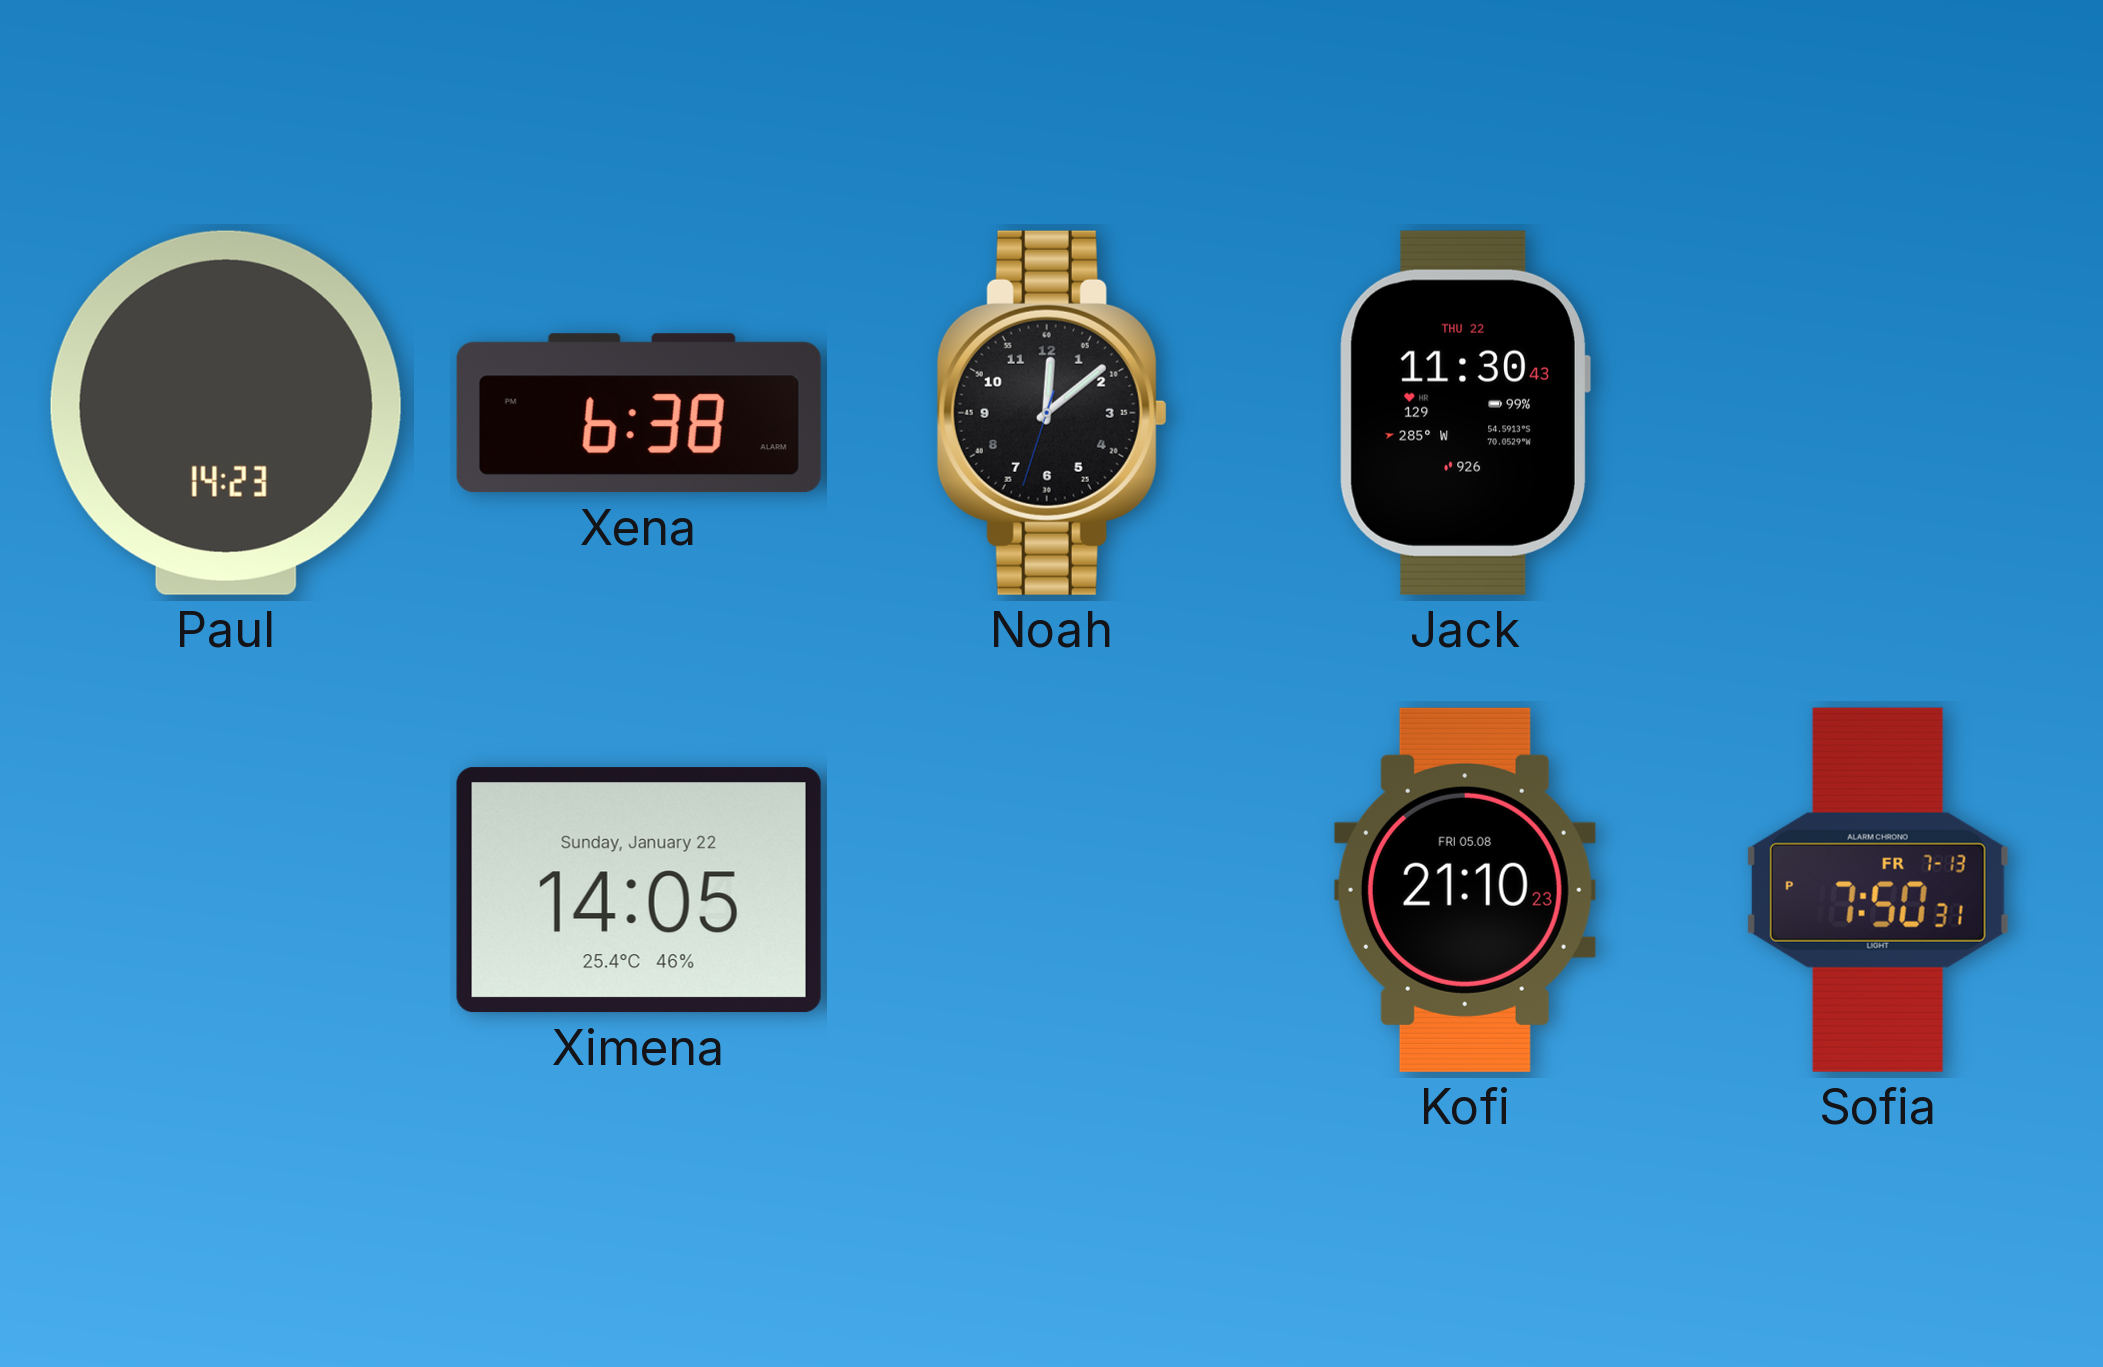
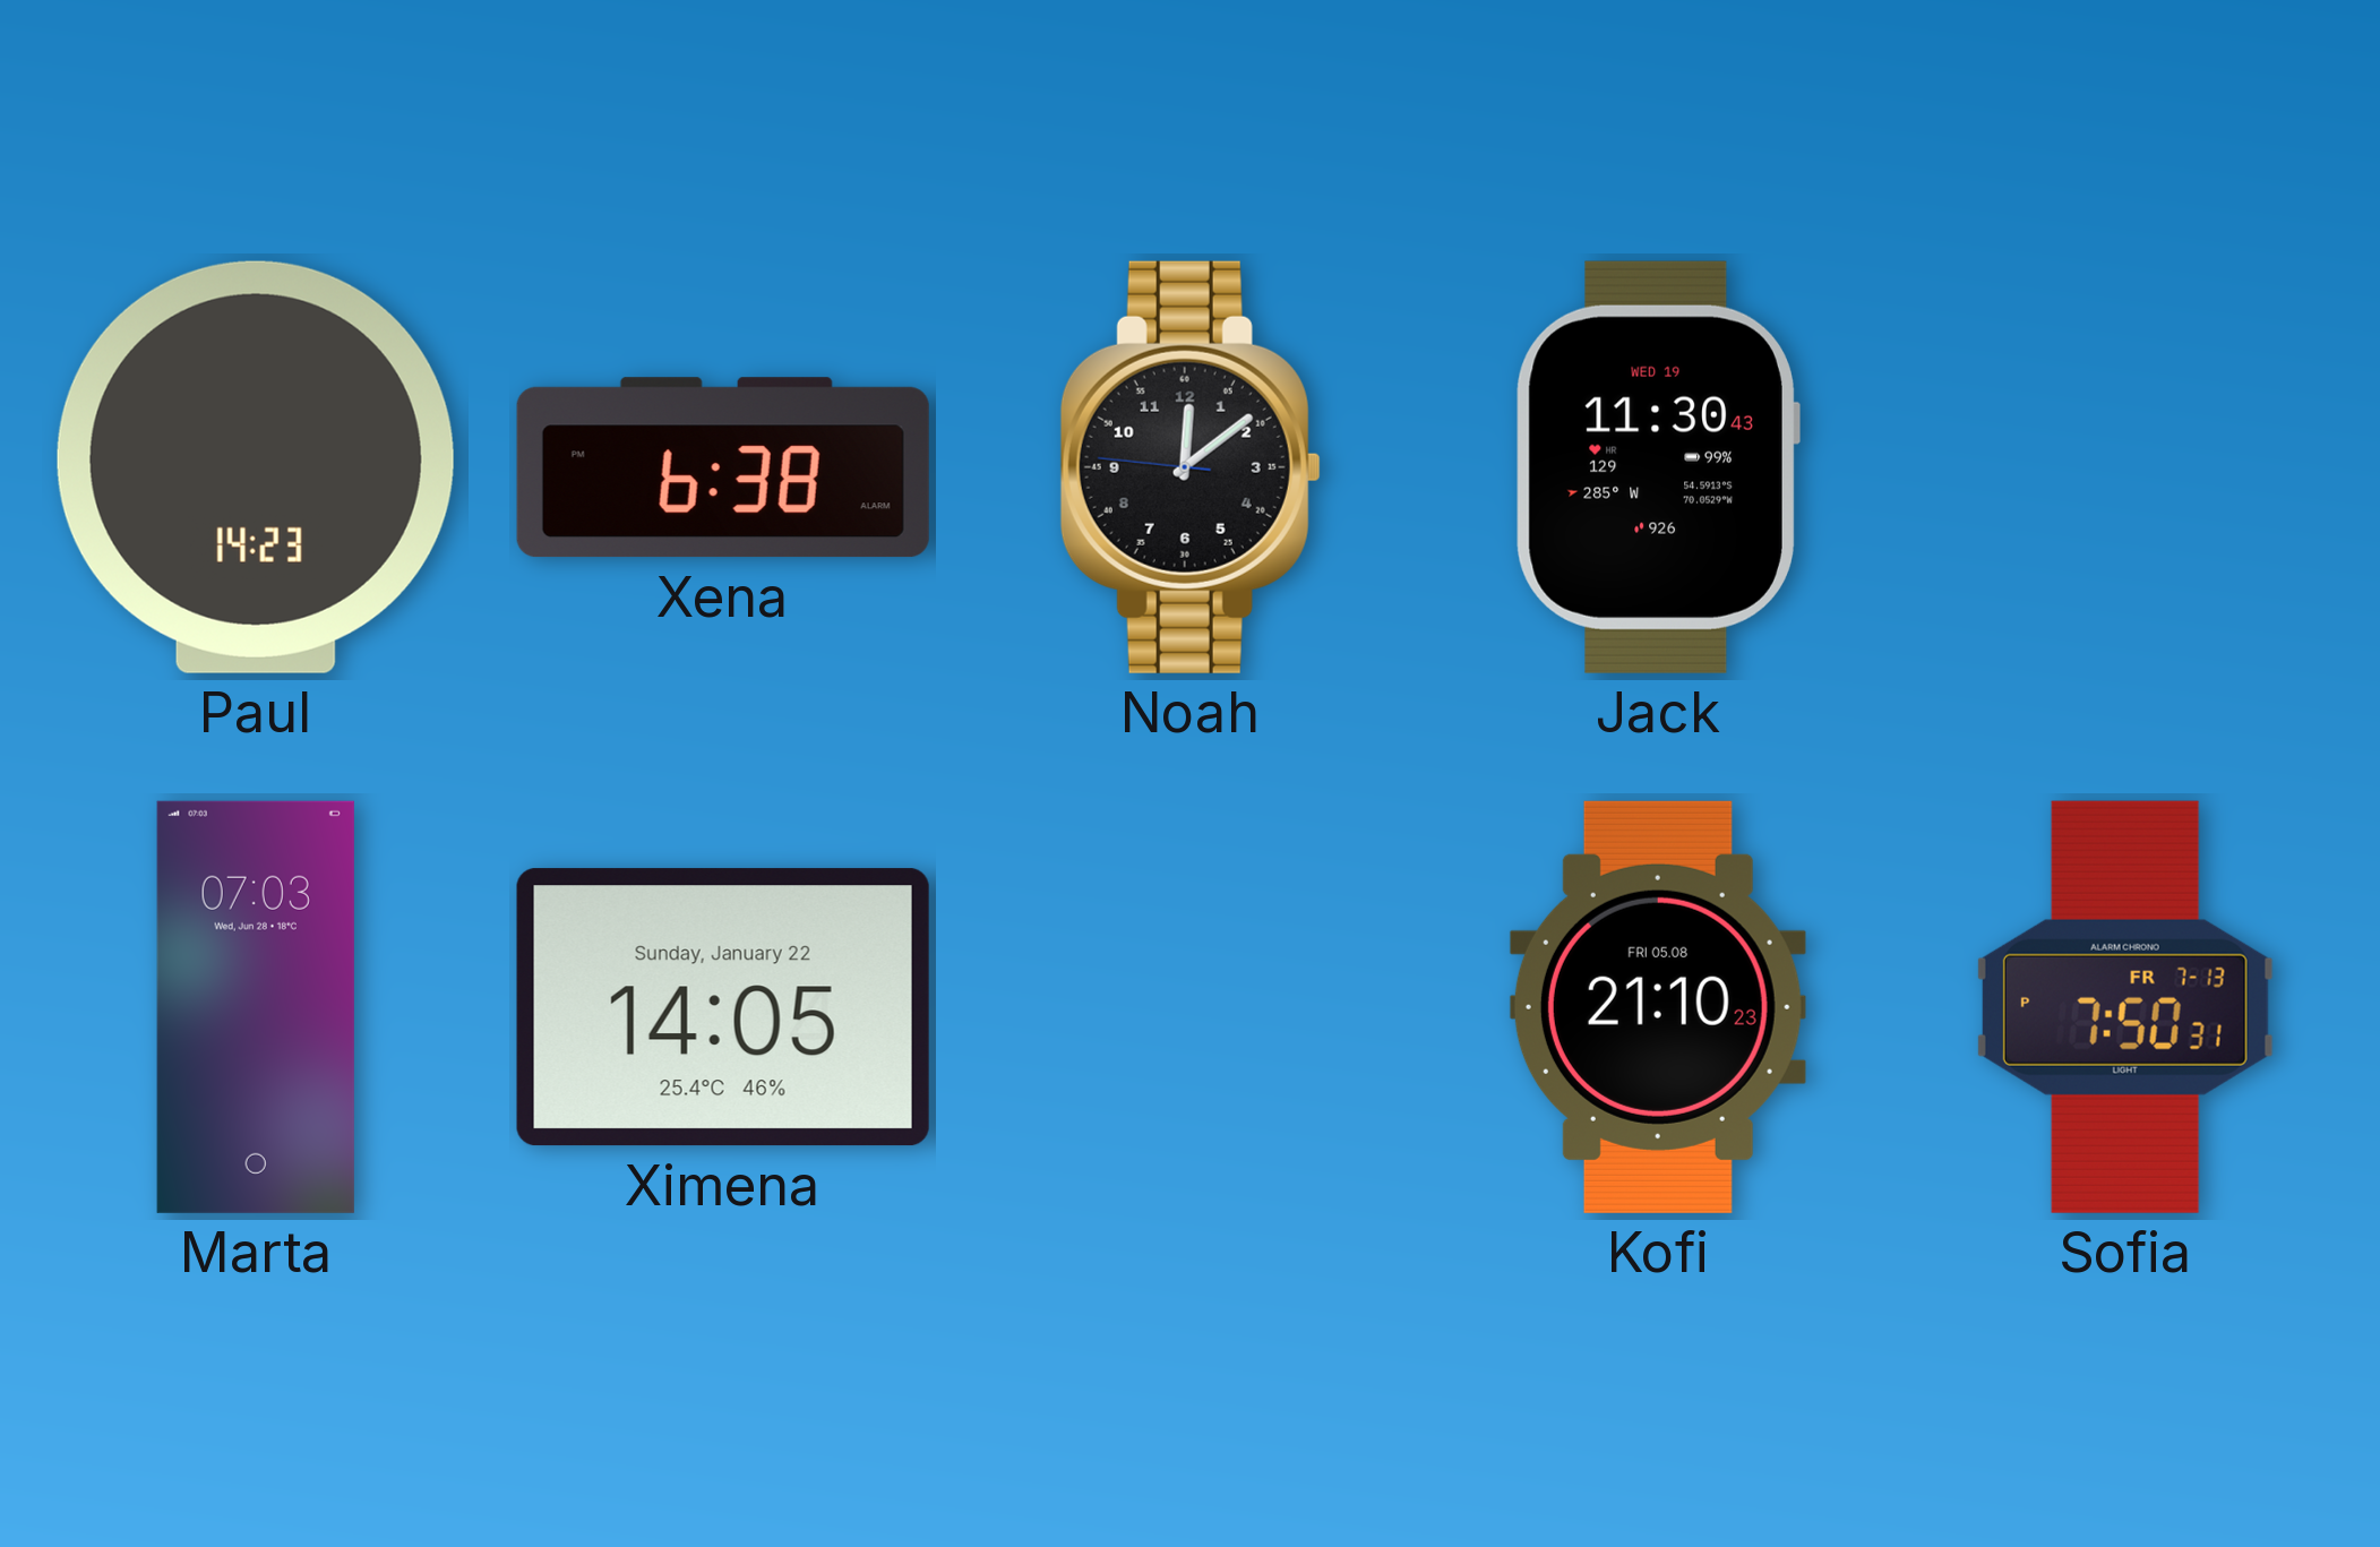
Noah: 12:08:33 -> 12:08:46
Jack date: THU 22 -> WED 19
Marta: none -> 07:03
